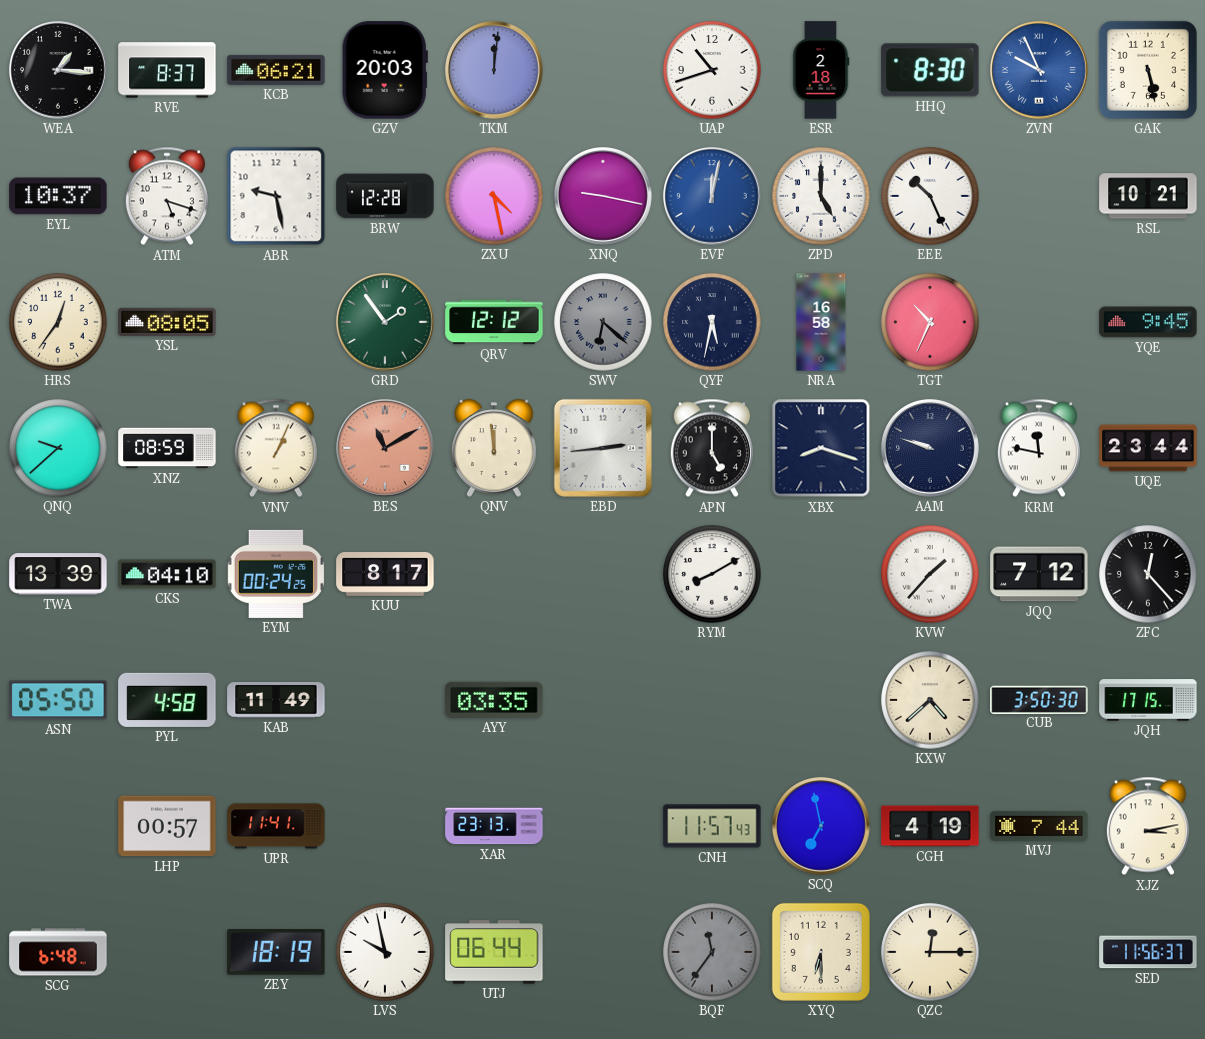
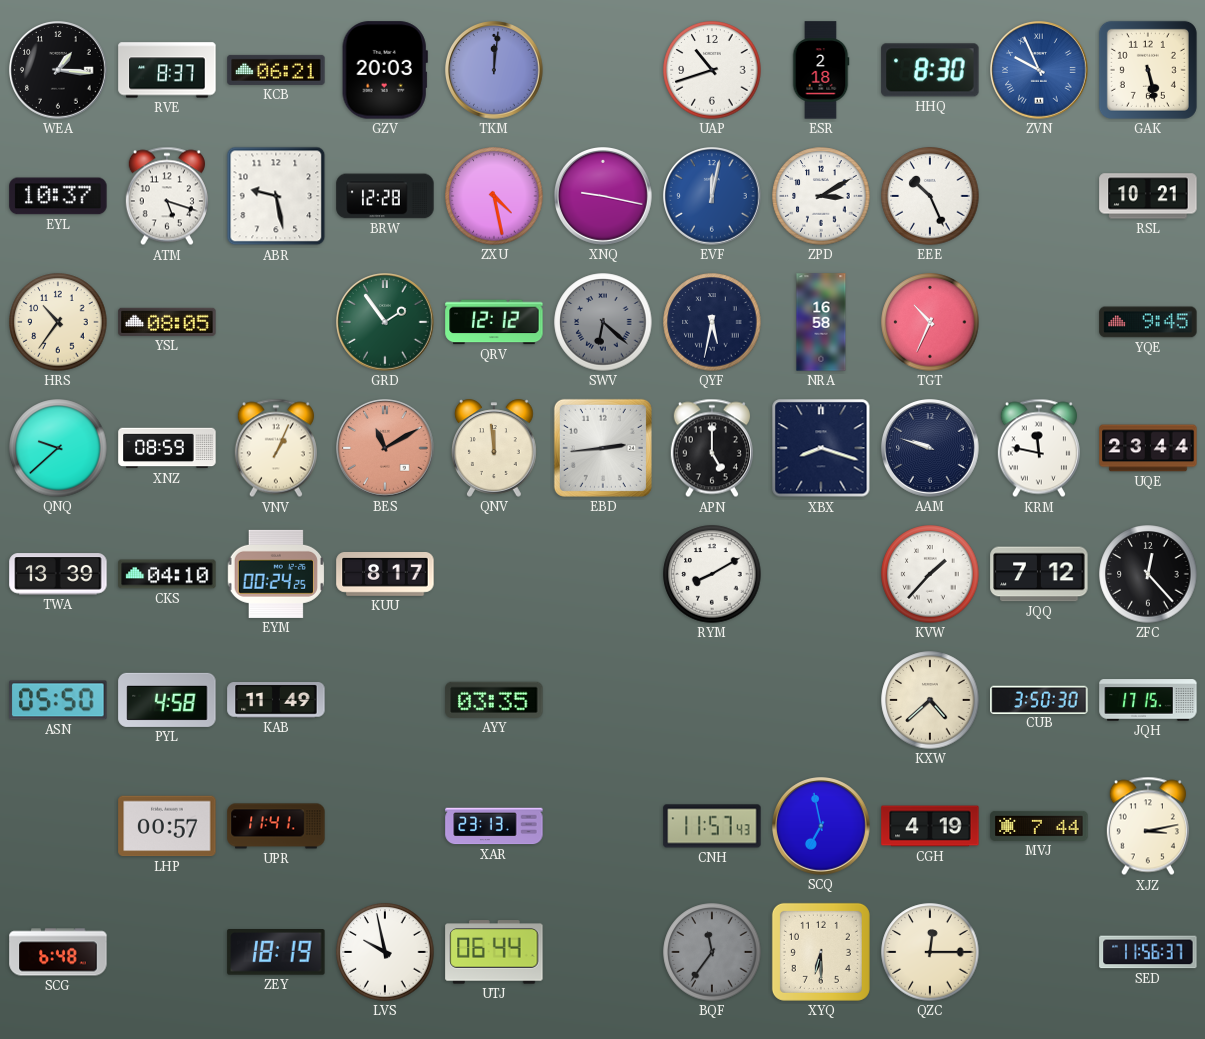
ZPD: 5:00 -> 3:10
HRS: 12:36 -> 10:36
